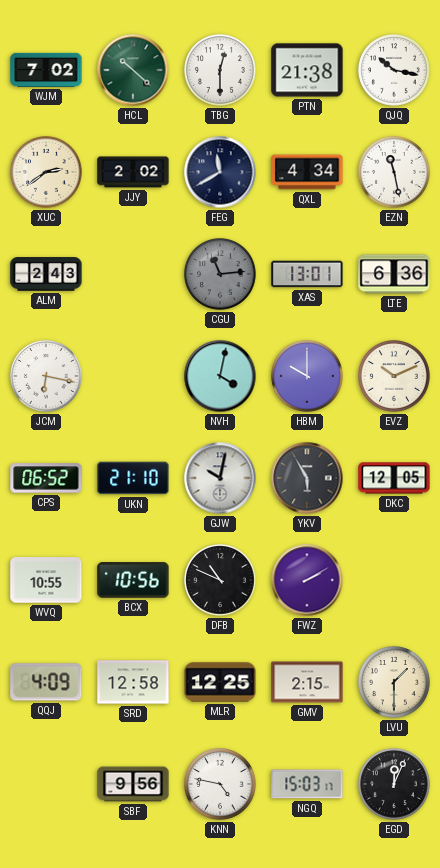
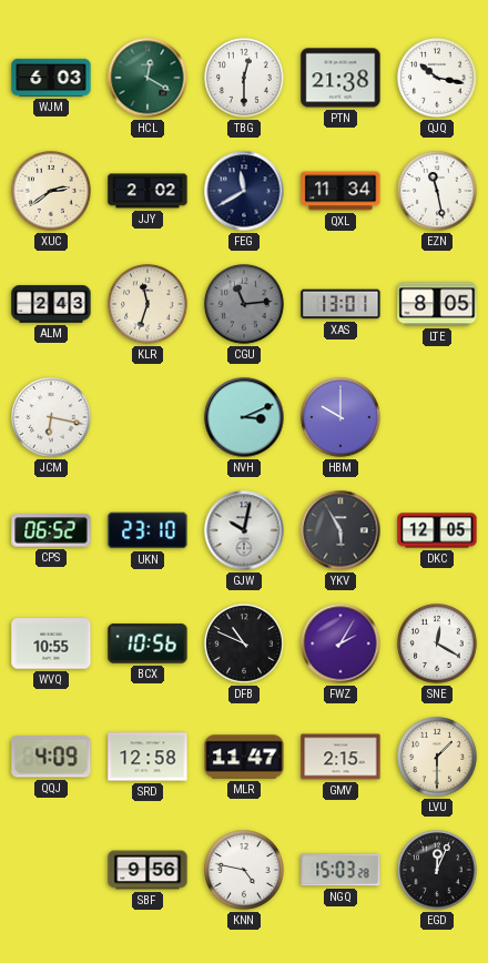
WJM: 7:02 -> 6:03
HCL: 10:22 -> 12:20
QXL: 4:34 -> 11:34
KLR: none -> 11:33
LTE: 6:36 -> 8:05
NVH: 4:02 -> 3:11
EVZ: 10:11 -> none
UKN: 21:10 -> 23:10
FWZ: 2:10 -> 2:05
SNE: none -> 12:20
MLR: 12:25 -> 11:47
NGQ: 15:03:17 -> 15:03:28
